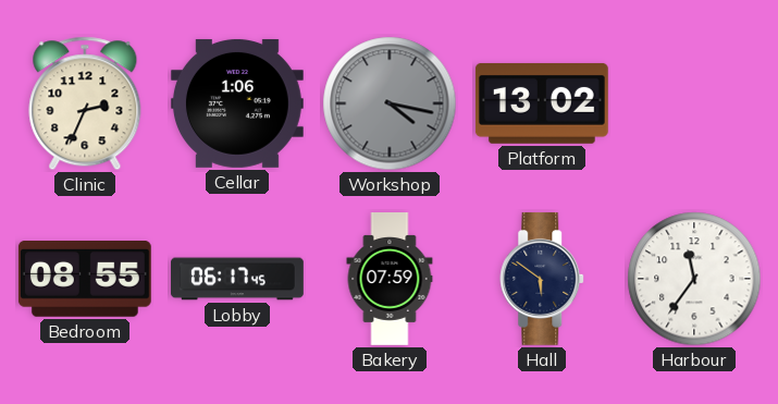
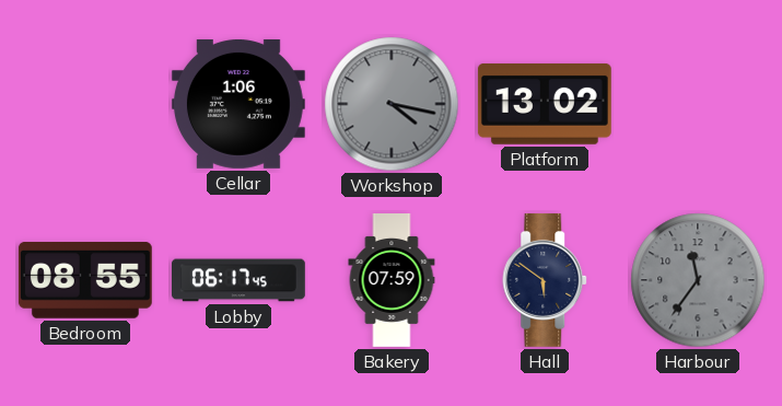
Clinic: 2:34 -> none
Harbour dial: white -> grey
